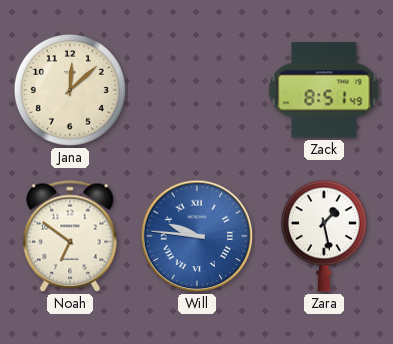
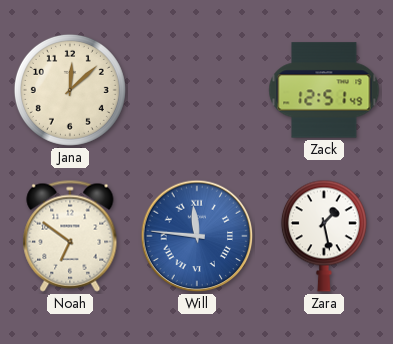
Zack: 8:51 -> 12:51
Will: 9:46 -> 11:46
